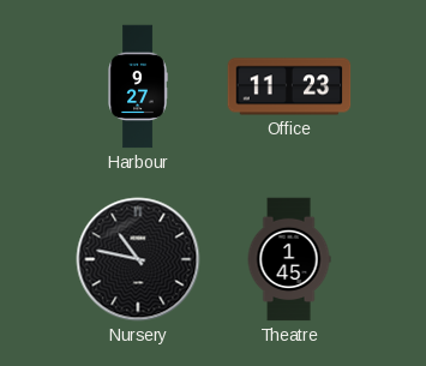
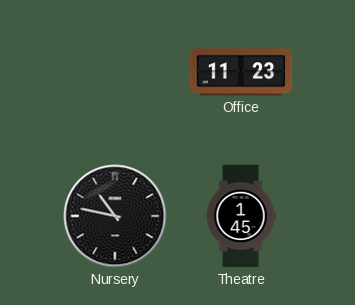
Harbour: 9:27 -> none
